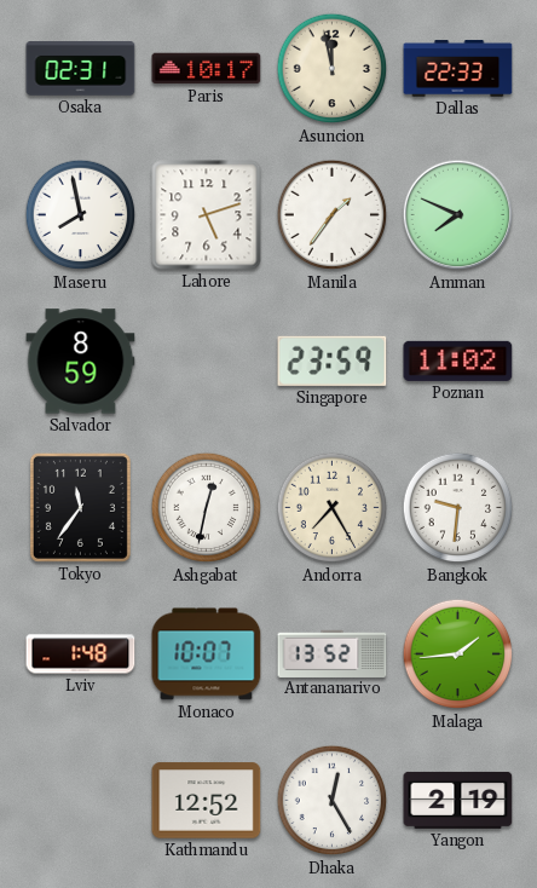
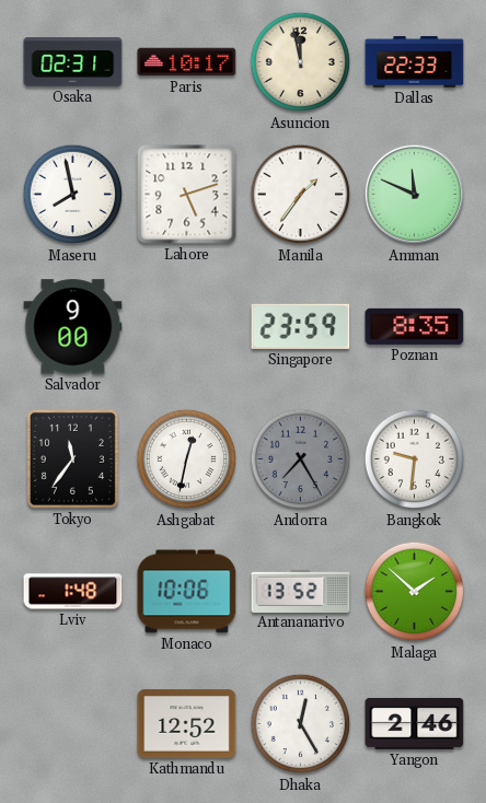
Amman: 7:49 -> 11:49
Salvador: 8:59 -> 9:00
Poznan: 11:02 -> 8:35
Andorra dial: cream -> grey
Monaco: 10:07 -> 10:06
Malaga: 1:44 -> 1:52
Yangon: 2:19 -> 2:46
